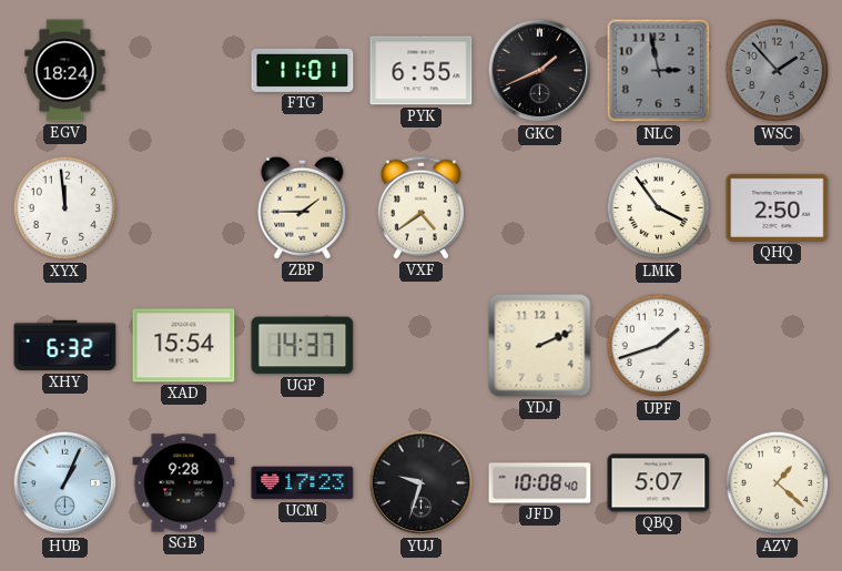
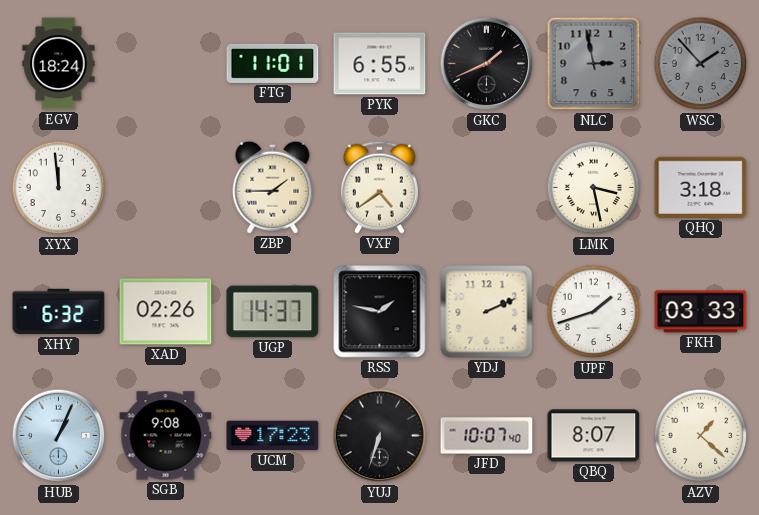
LMK: 3:54 -> 3:28
QHQ: 2:50 -> 3:18
XAD: 15:54 -> 02:26
RSS: none -> 1:47
FKH: none -> 03:33
SGB: 9:28 -> 9:08
YUJ: 9:33 -> 6:33
JFD: 10:08 -> 10:07
QBQ: 5:07 -> 8:07
